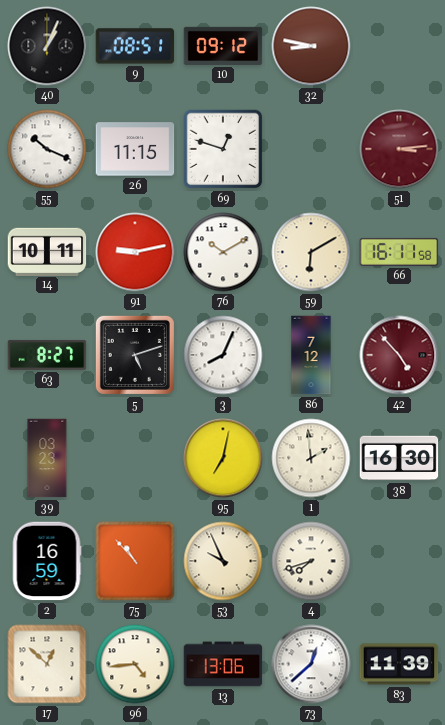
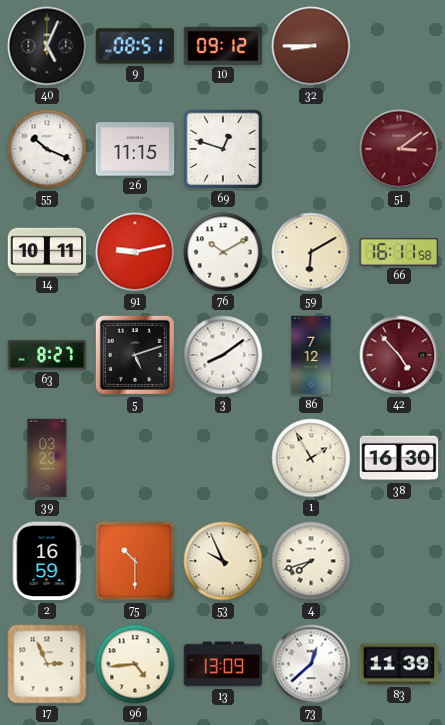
40: 1:04 -> 5:04
32: 8:47 -> 8:45
51: 3:14 -> 3:09
3: 8:04 -> 8:09
95: 7:02 -> none
1: 1:59 -> 1:55
75: 10:53 -> 10:30
17: 12:52 -> 2:56
13: 13:06 -> 13:09
